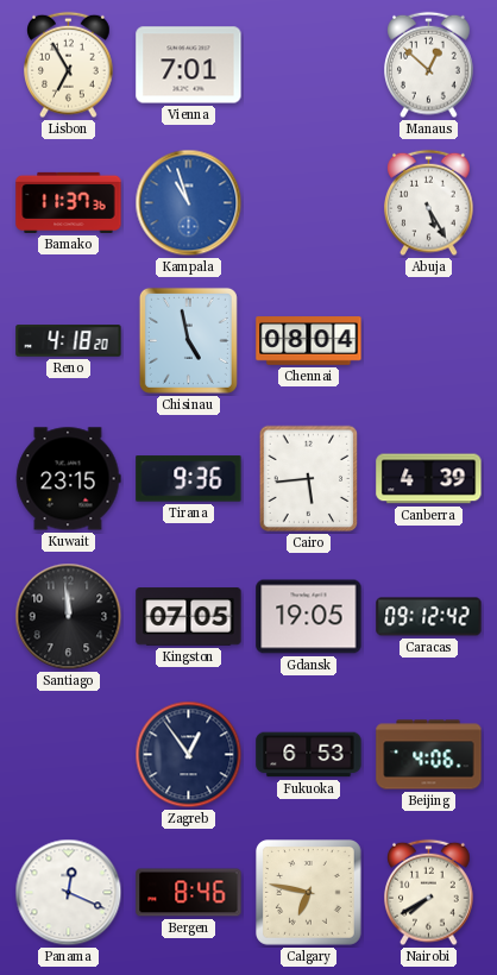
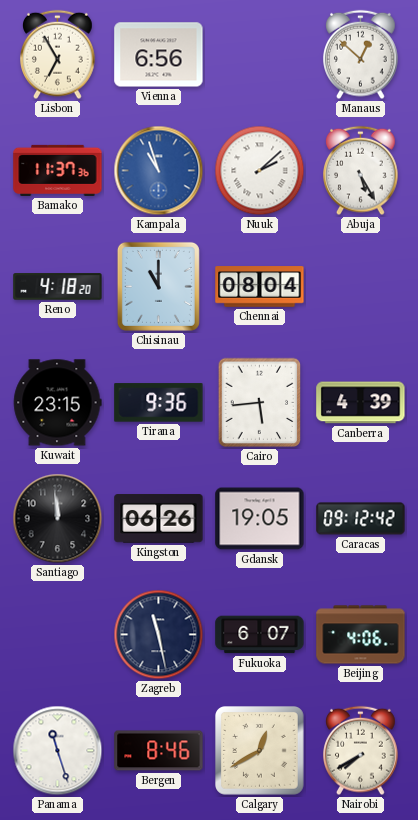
Vienna: 7:01 -> 6:56
Nuuk: none -> 2:08
Chisinau: 4:58 -> 11:00
Kingston: 07:05 -> 06:26
Zagreb: 12:54 -> 11:28
Fukuoka: 6:53 -> 6:07
Panama: 12:19 -> 11:27
Calgary: 6:47 -> 12:40
